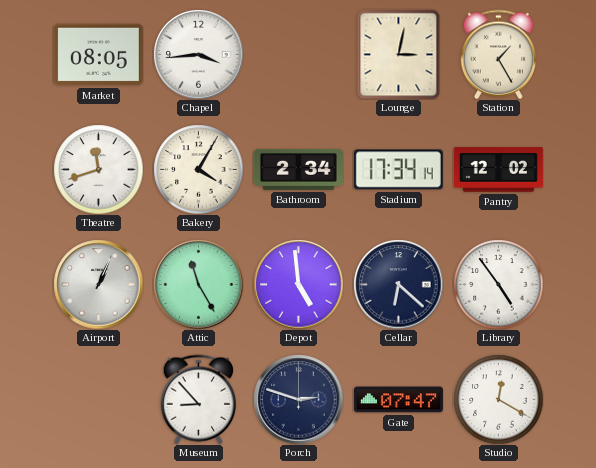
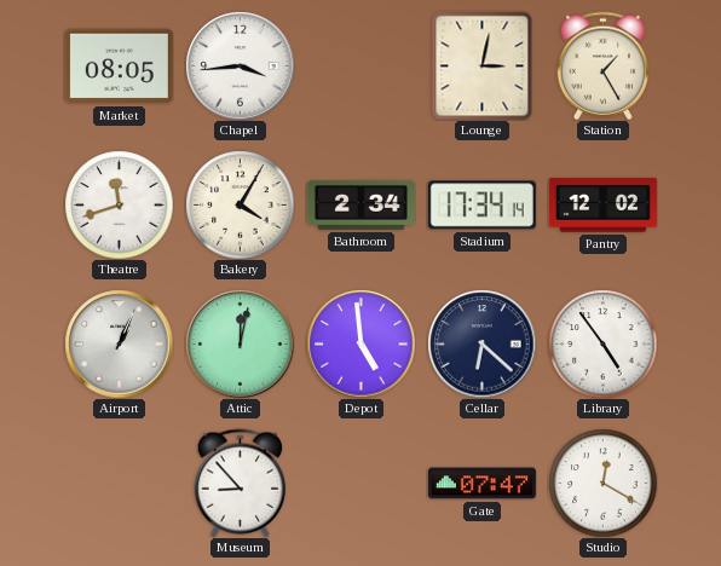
Attic: 11:25 -> 12:02
Porch: 2:48 -> none
